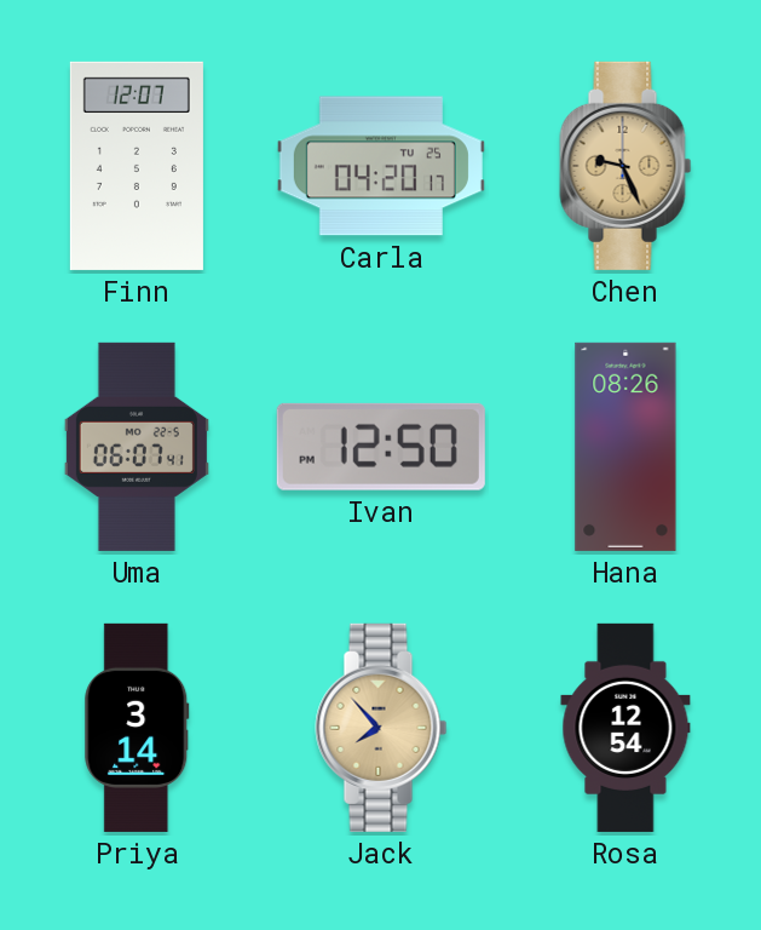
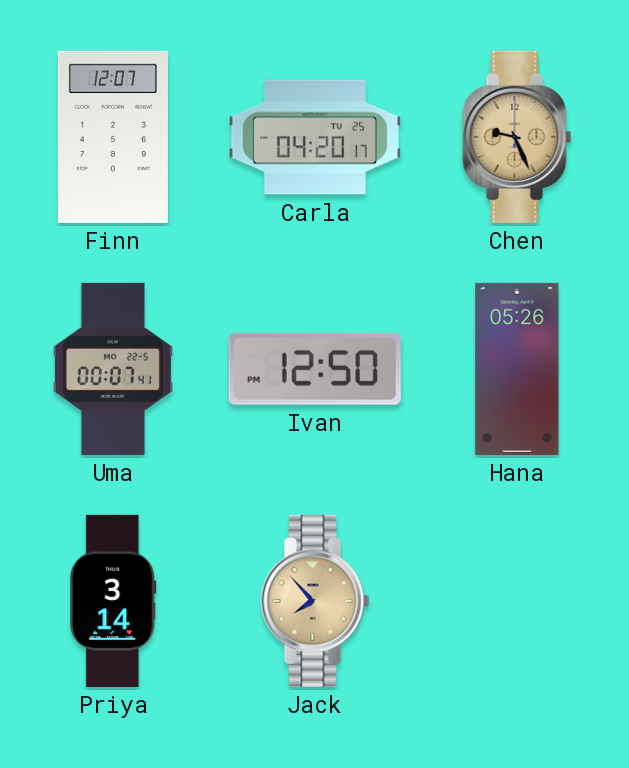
Uma: 06:07 -> 00:07
Hana: 08:26 -> 05:26
Rosa: 12:54 -> none
